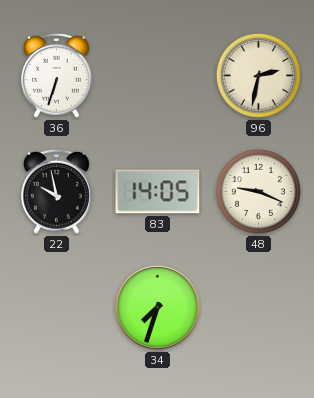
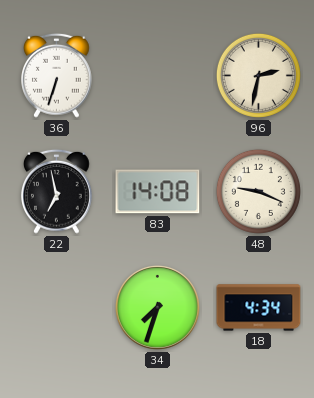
22: 9:58 -> 6:58
83: 14:05 -> 14:08
18: none -> 4:34
